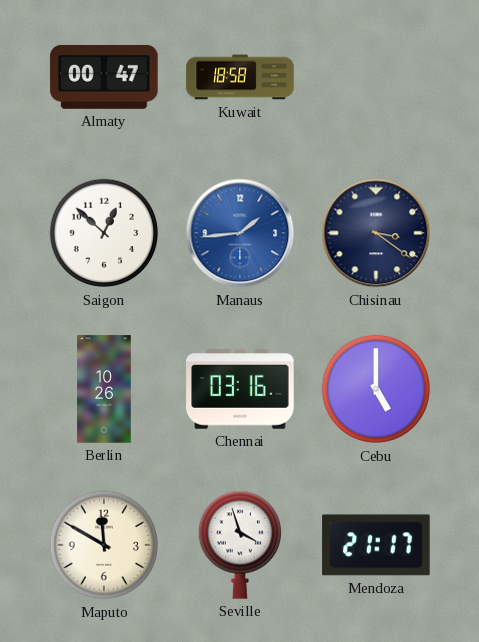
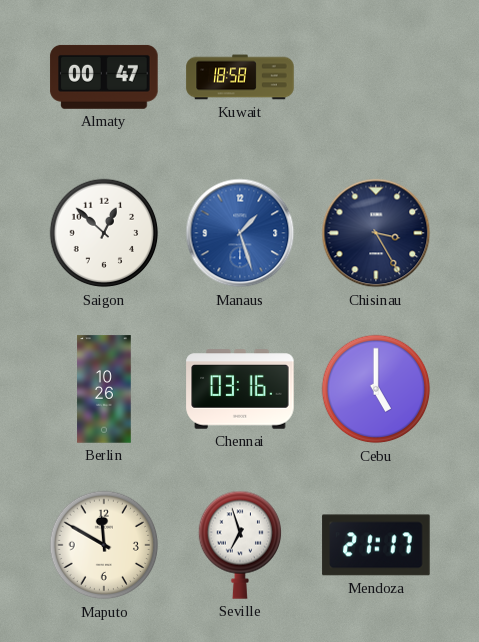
Manaus: 1:44 -> 1:27
Chisinau: 3:21 -> 3:25
Seville: 3:57 -> 6:57
